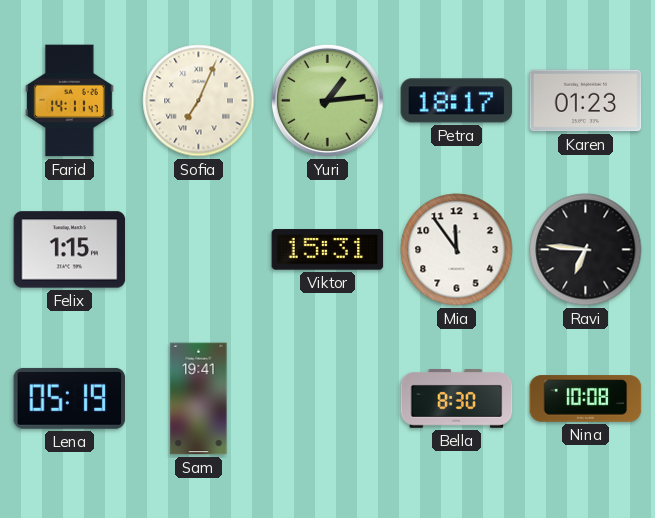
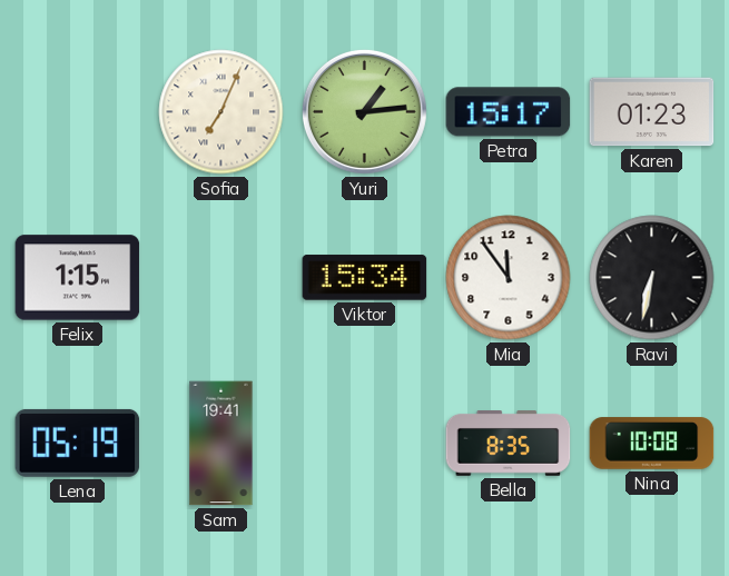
Farid: 14:11 -> none
Petra: 18:17 -> 15:17
Viktor: 15:31 -> 15:34
Ravi: 6:46 -> 6:32
Bella: 8:30 -> 8:35
